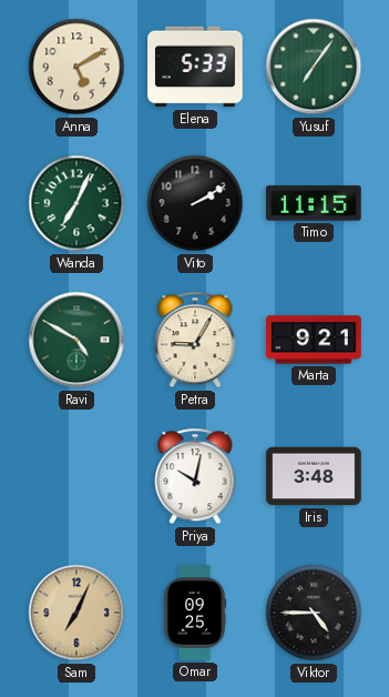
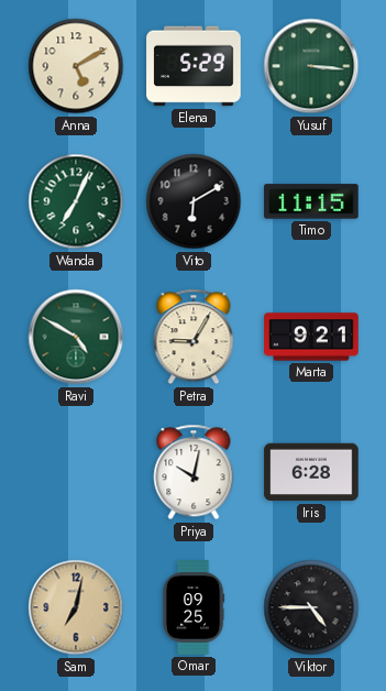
Elena: 5:33 -> 5:29
Yusuf: 7:06 -> 3:16
Vito: 2:10 -> 6:10
Iris: 3:48 -> 6:28
Sam: 7:04 -> 7:02
